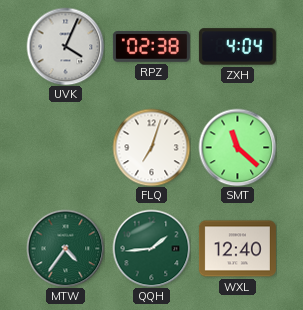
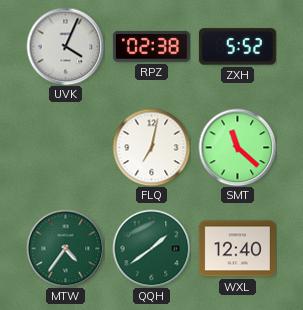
ZXH: 4:04 -> 5:52
FLQ: 7:03 -> 7:02
QQH: 1:44 -> 1:39
